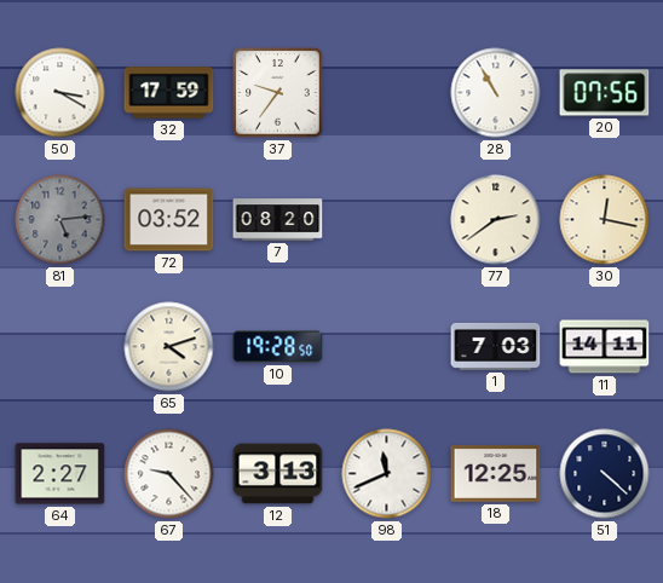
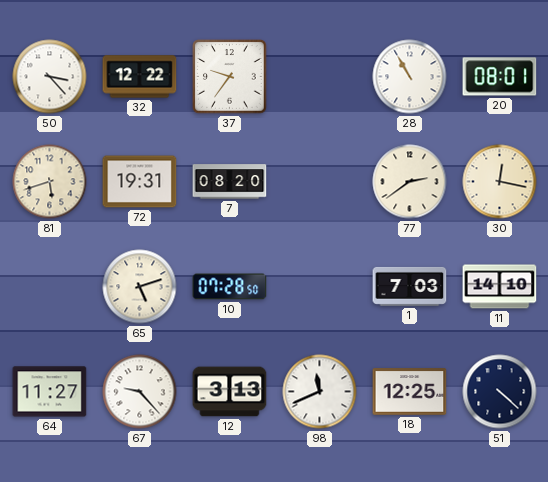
50: 3:20 -> 3:23
32: 17:59 -> 12:22
20: 07:56 -> 08:01
81: 5:14 -> 5:42
81 dial: grey -> cream
72: 03:52 -> 19:31
65: 4:12 -> 5:12
10: 19:28 -> 07:28
11: 14:11 -> 14:10
64: 2:27 -> 11:27
